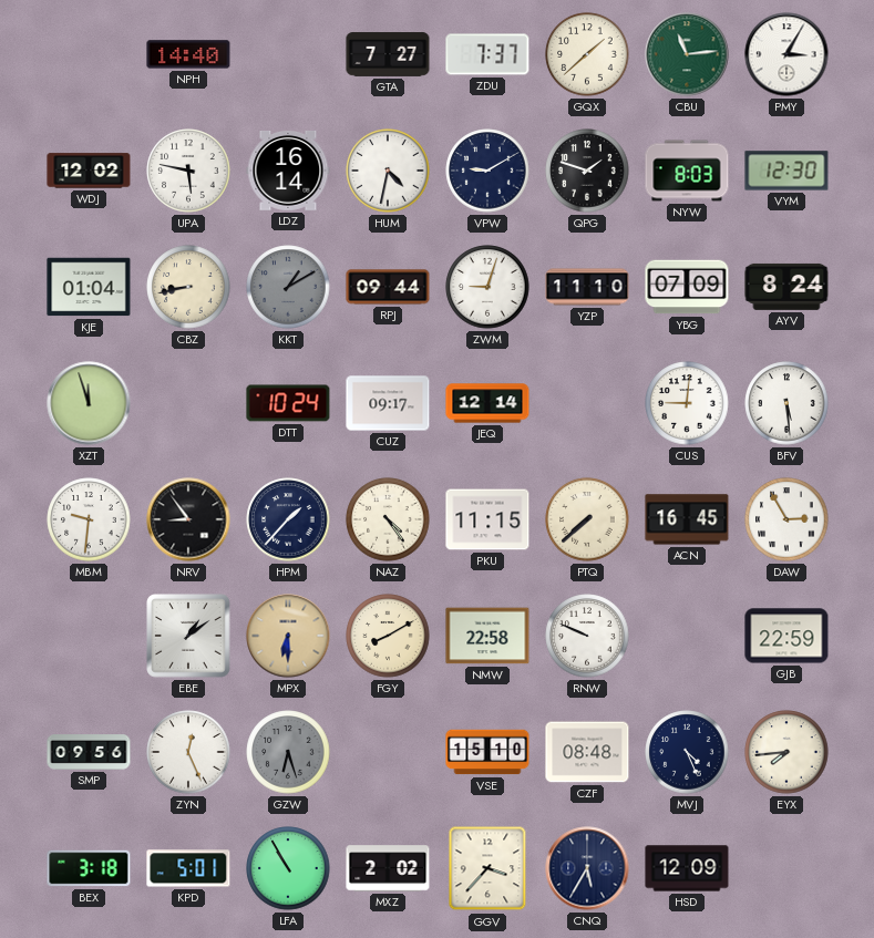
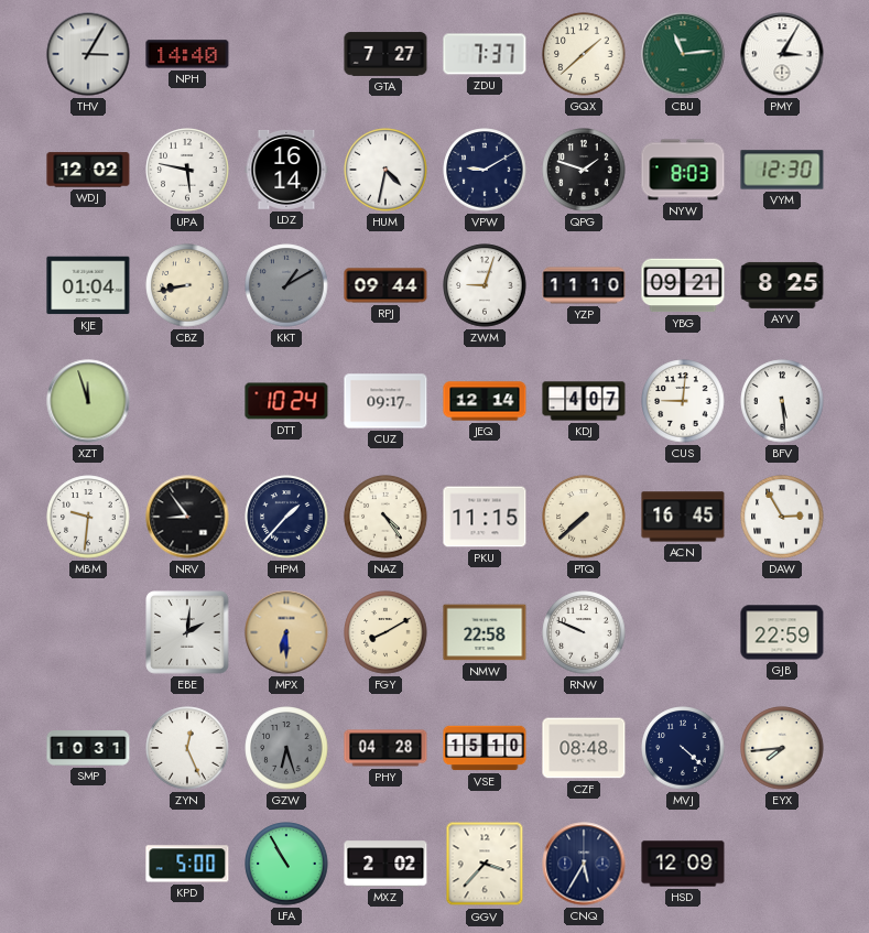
THV: none -> 3:05
YBG: 07:09 -> 09:21
AYV: 8:24 -> 8:25
KDJ: none -> 4:07
EBE: 1:09 -> 2:01
SMP: 09:56 -> 10:31
PHY: none -> 04:28
MVJ: 4:26 -> 4:22
BEX: 3:18 -> none
KPD: 5:01 -> 5:00
